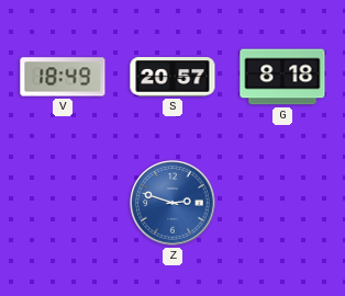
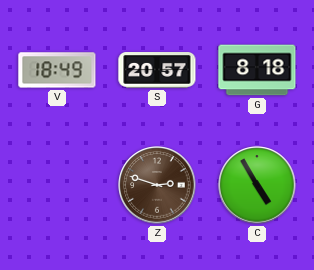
Z dial: blue -> brown
C: none -> 4:55
